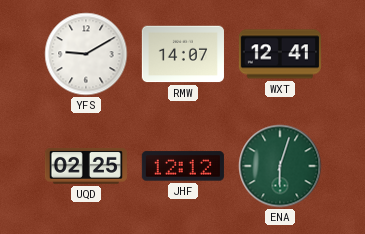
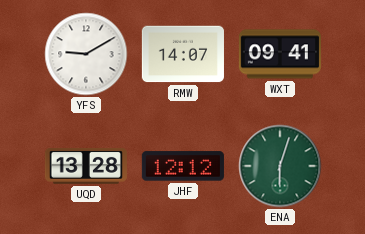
WXT: 12:41 -> 09:41
UQD: 02:25 -> 13:28
